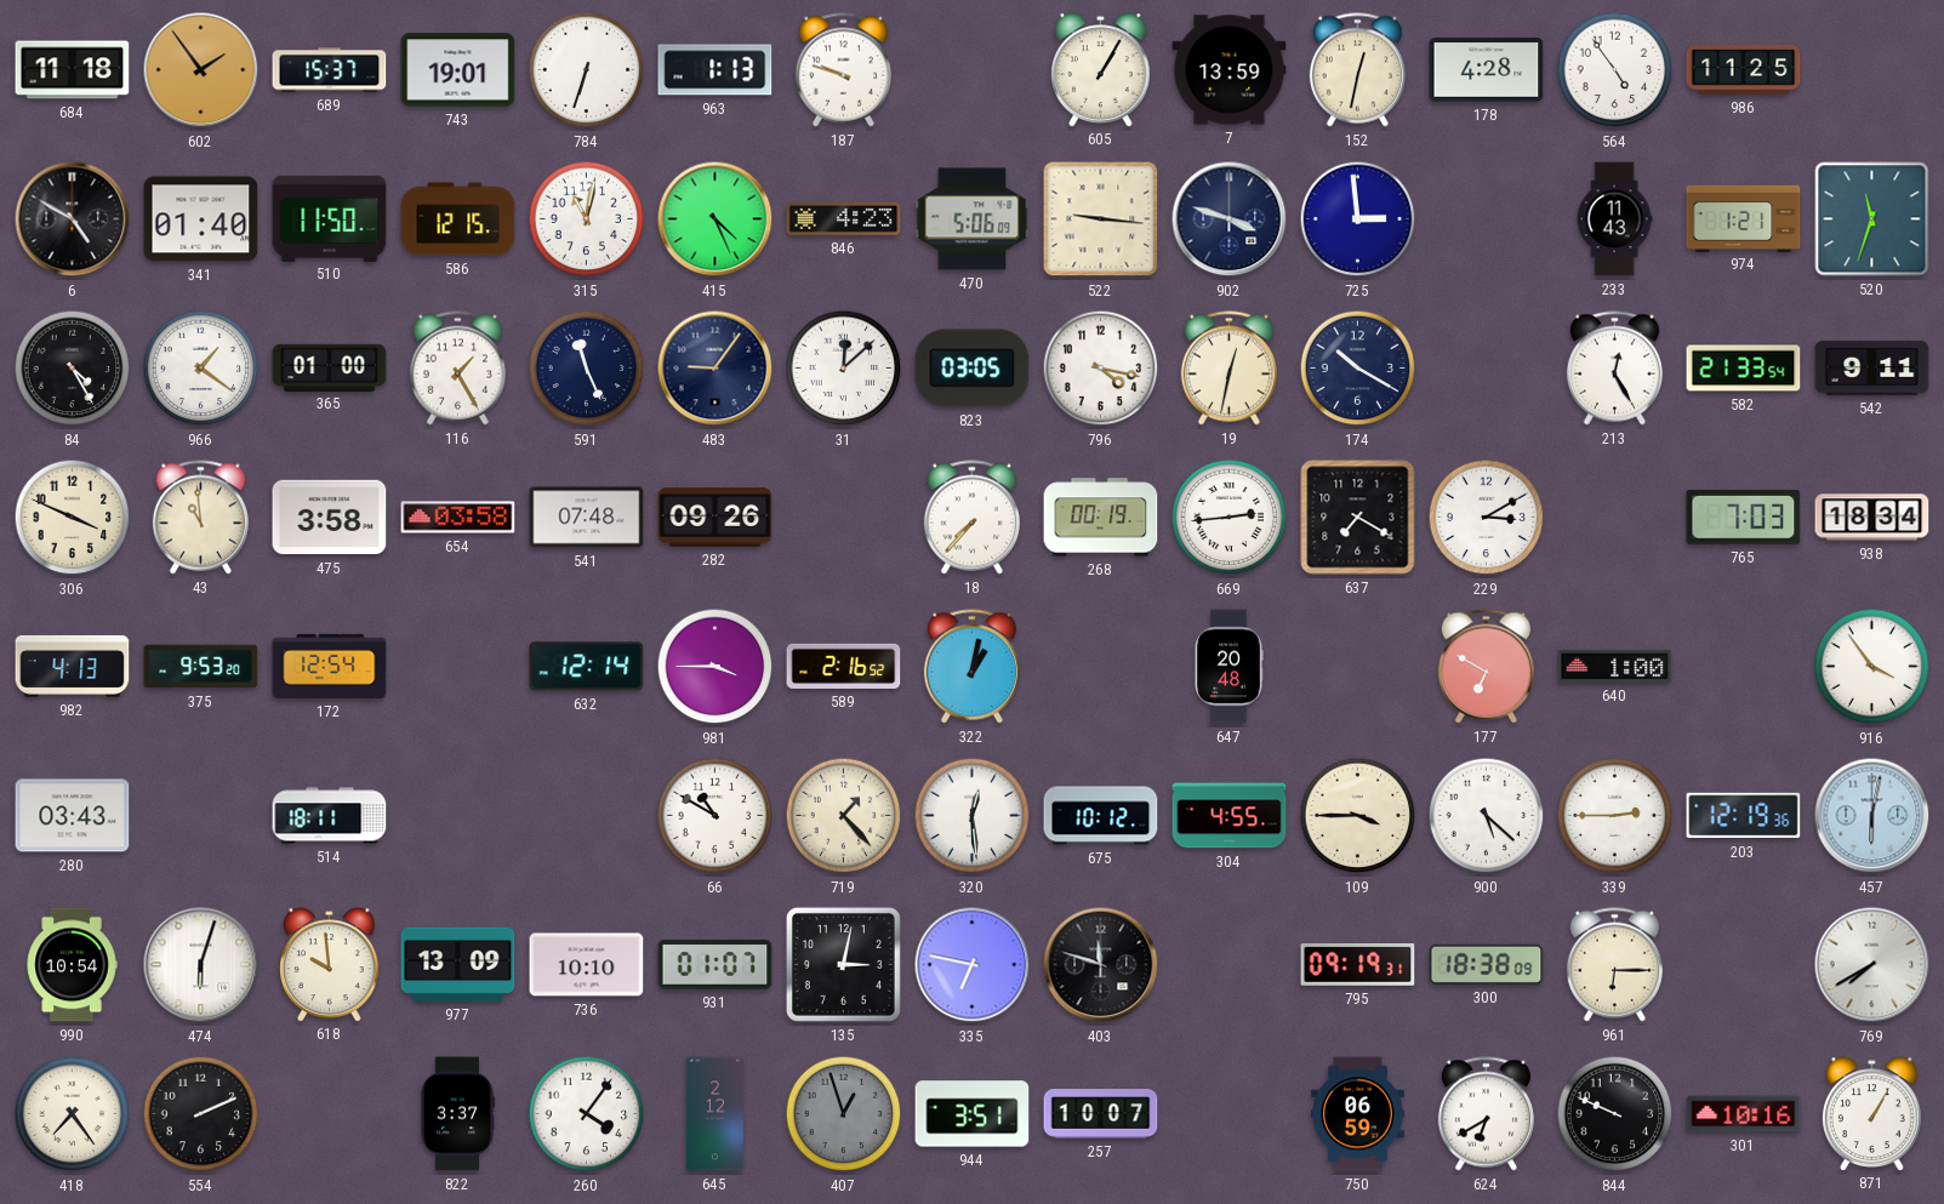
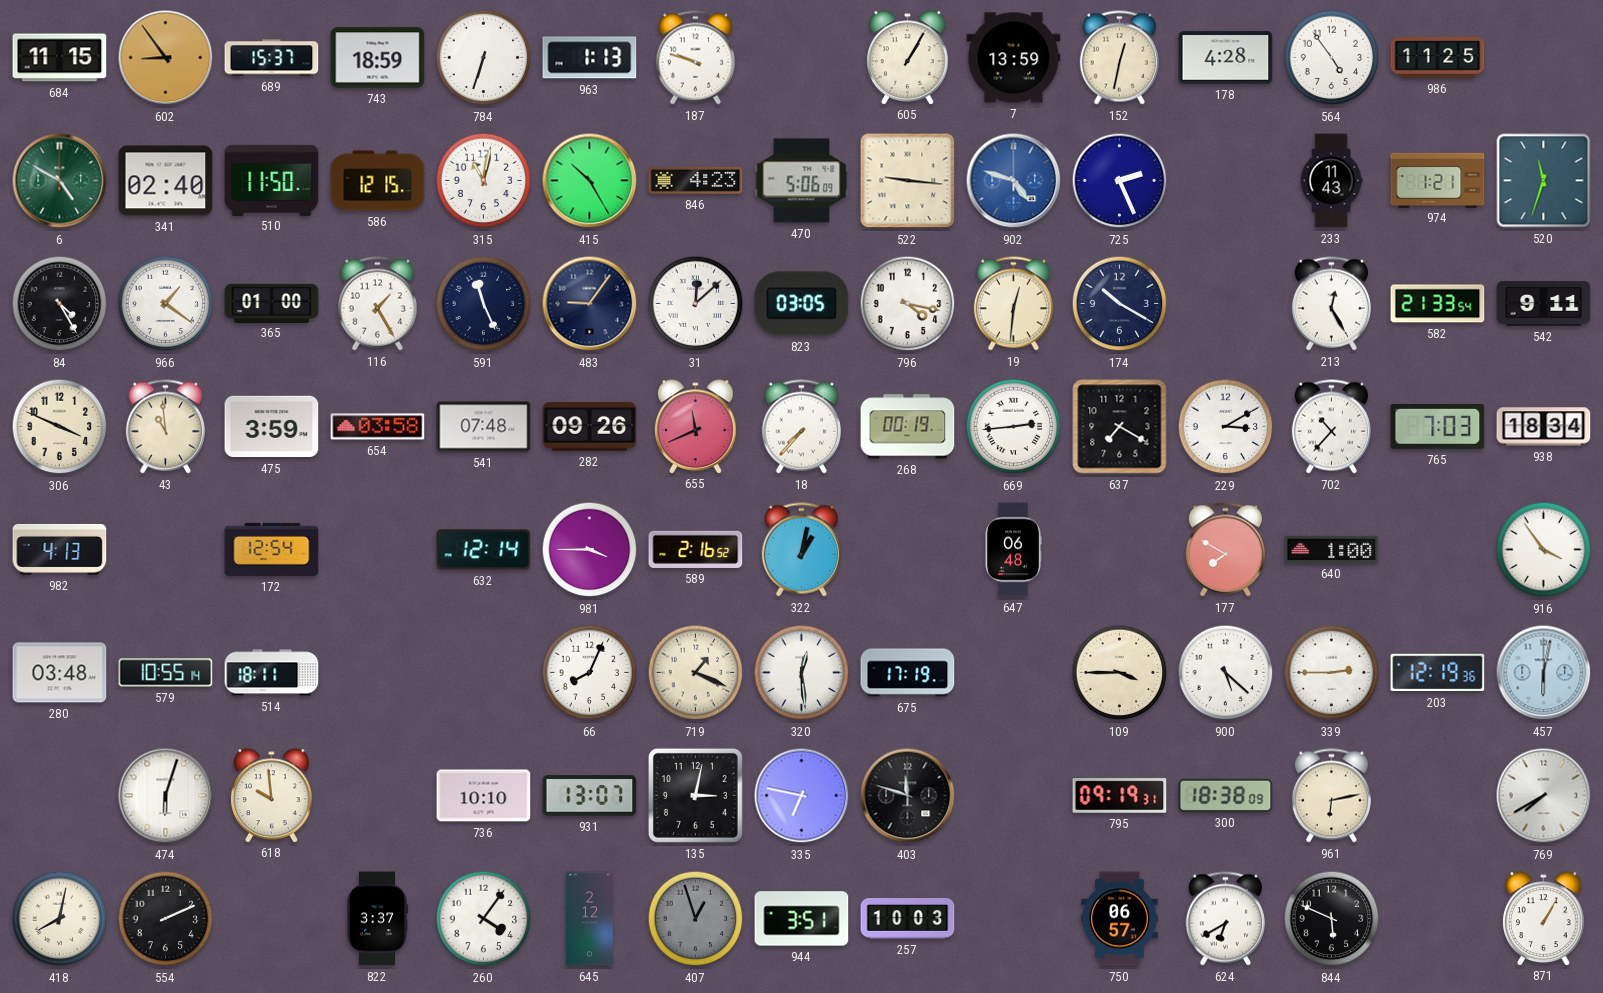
684: 11:18 -> 11:15
602: 1:54 -> 8:54
743: 19:01 -> 18:59
6 dial: black -> green
341: 01:40 -> 02:40
415: 4:26 -> 10:25
902: 3:48 -> 4:48
902 dial: navy -> blue
725: 2:59 -> 2:26
19: 12:32 -> 12:31
475: 3:58 -> 3:59
655: none -> 11:41
702: none -> 10:37
375: 9:53 -> none
647: 20:48 -> 06:48
177: 6:50 -> 7:50
280: 03:43 -> 03:48
579: none -> 10:55
66: 10:50 -> 8:04
719: 1:23 -> 1:19
675: 10:12 -> 17:19
304: 4:55 -> none
990: 10:54 -> none
977: 13:09 -> none
931: 01:07 -> 13:07
961: 6:15 -> 6:13
418: 7:24 -> 8:02
257: 10:07 -> 10:03
750: 06:59 -> 06:57
844: 9:49 -> 5:49
301: 10:16 -> none
